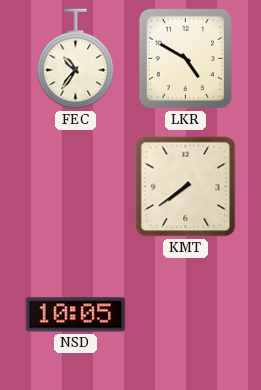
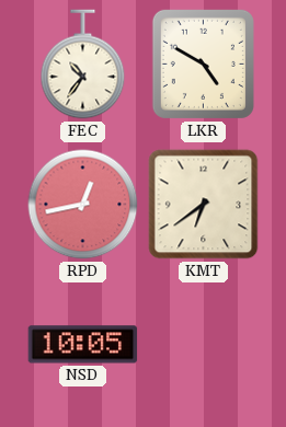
RPD: none -> 12:43
KMT: 7:39 -> 6:39
